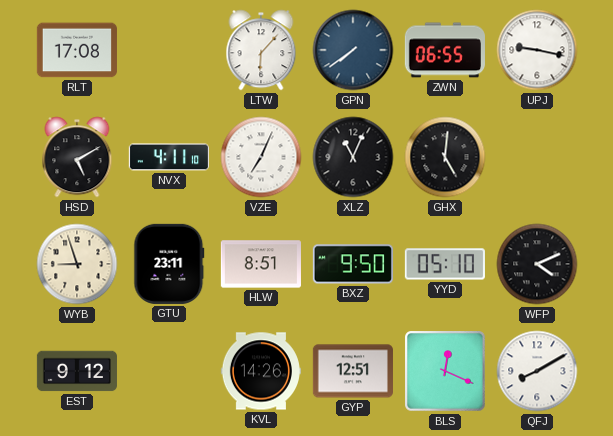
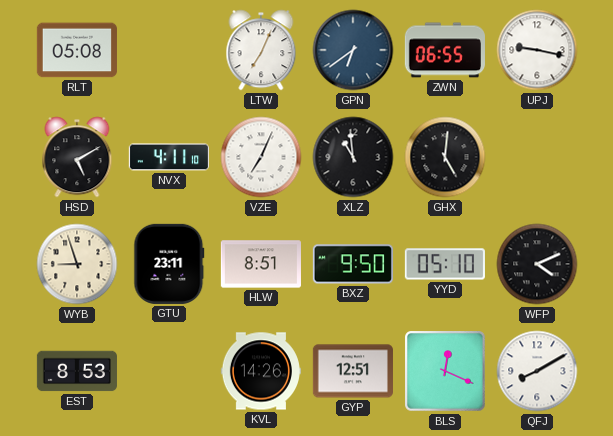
RLT: 17:08 -> 05:08
LTW: 6:07 -> 7:04
GPN: 7:39 -> 6:39
XLZ: 11:04 -> 10:59
EST: 9:12 -> 8:53
